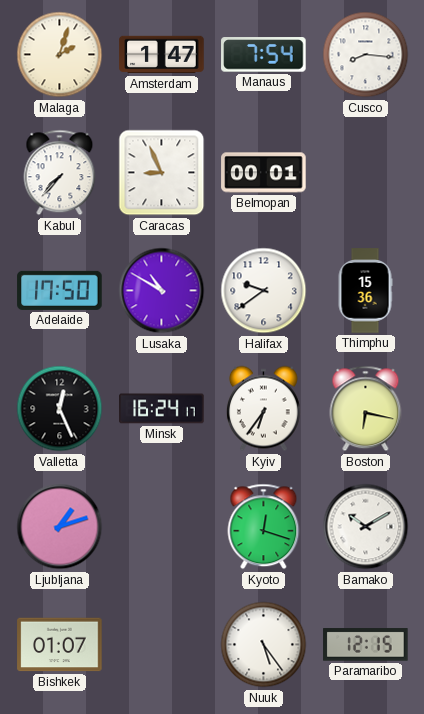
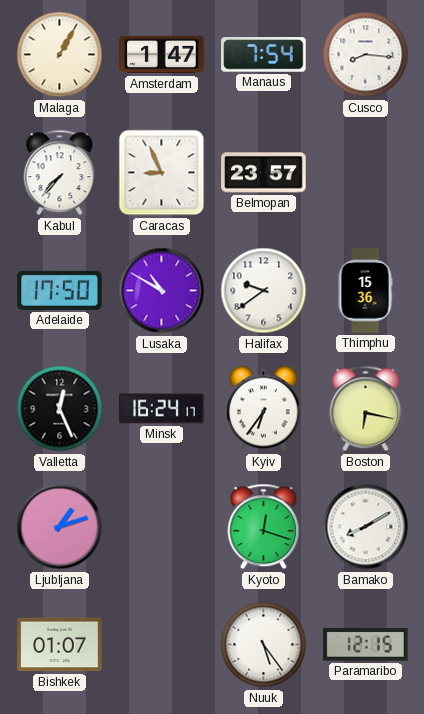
Malaga: 2:03 -> 1:05
Belmopan: 00:01 -> 23:57
Bamako: 10:10 -> 8:10
